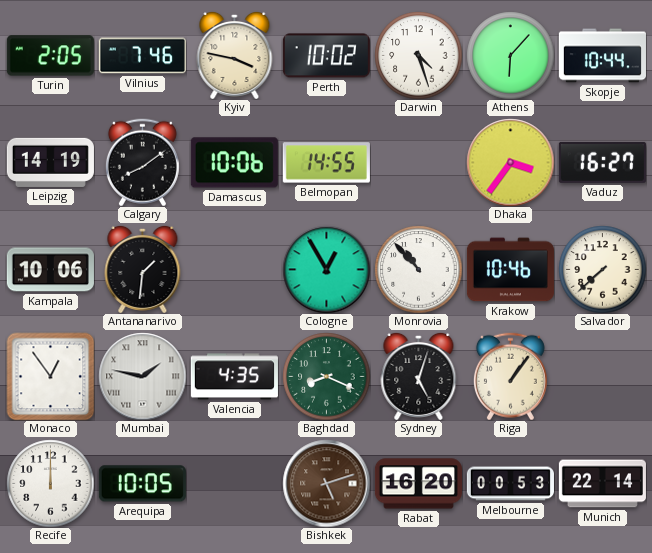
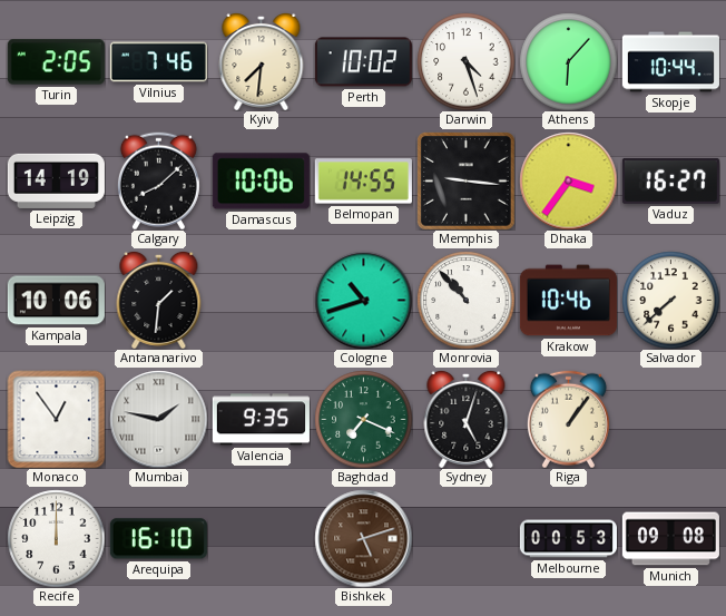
Kyiv: 3:47 -> 7:31
Calgary: 8:09 -> 8:08
Memphis: none -> 9:16
Cologne: 12:55 -> 10:42
Valencia: 4:35 -> 9:35
Baghdad: 8:19 -> 7:19
Arequipa: 10:05 -> 16:10
Rabat: 16:20 -> none
Munich: 22:14 -> 09:08
